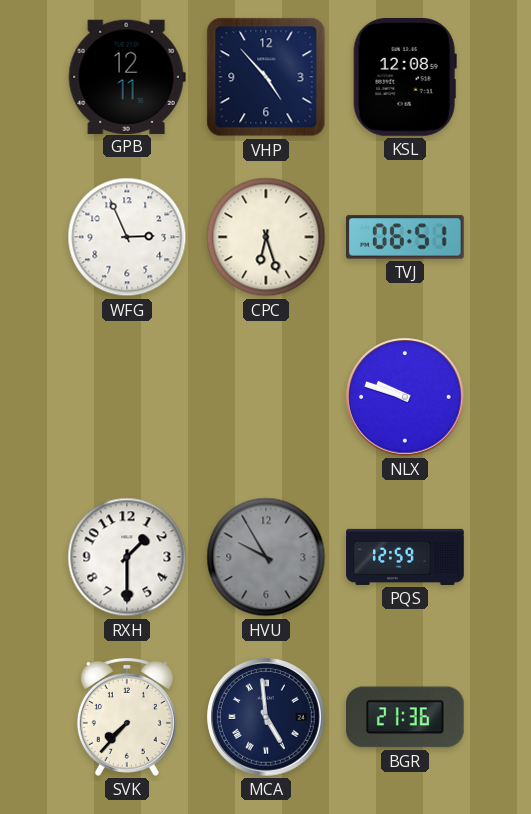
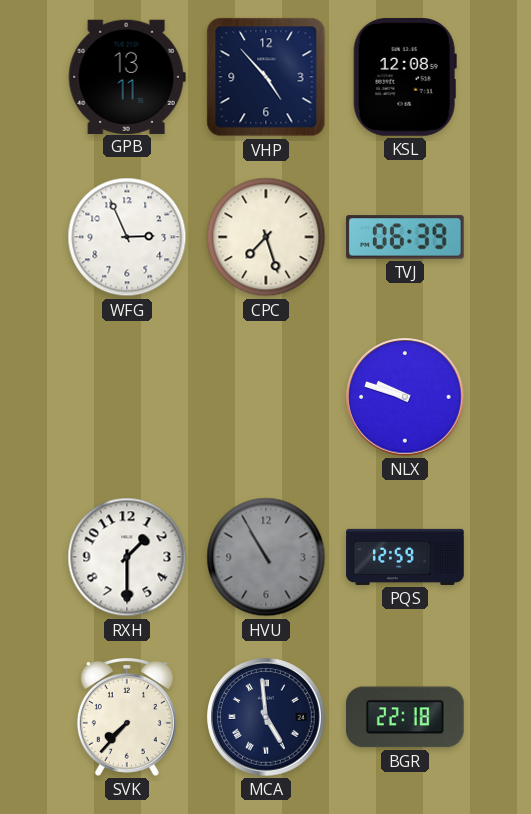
GPB: 12:11 -> 13:11
CPC: 6:27 -> 7:27
TVJ: 06:51 -> 06:39
HVU: 9:55 -> 10:55
BGR: 21:36 -> 22:18
